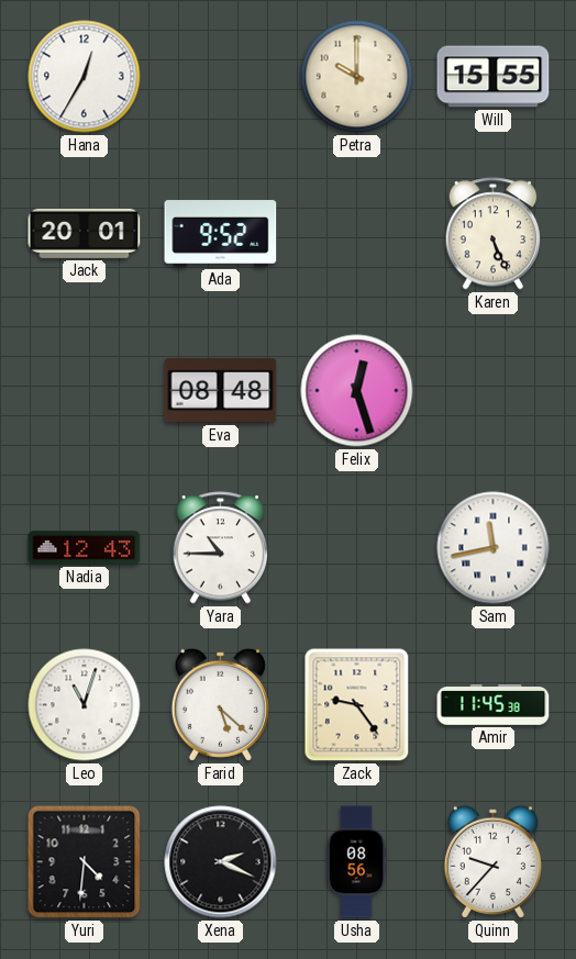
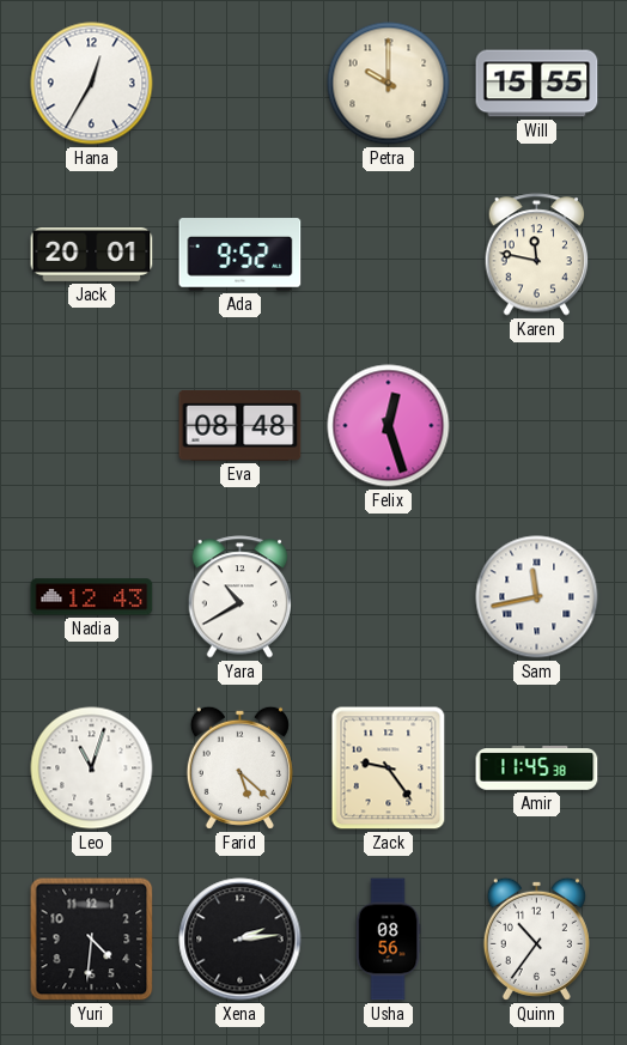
Karen: 5:26 -> 11:47
Yara: 10:45 -> 10:40
Xena: 2:19 -> 2:14
Quinn: 9:37 -> 10:36
